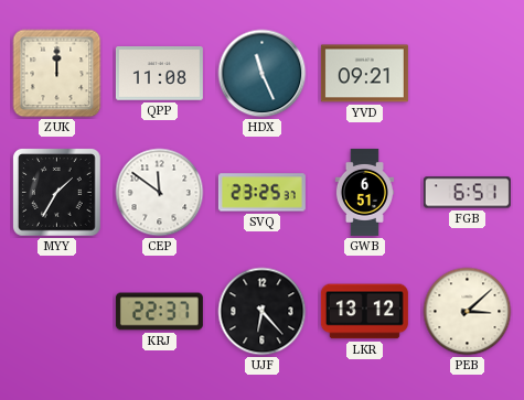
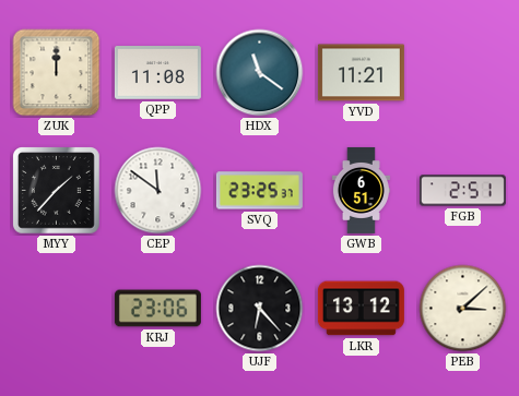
HDX: 11:26 -> 11:21
YVD: 09:21 -> 11:21
MYY: 1:35 -> 1:37
FGB: 6:51 -> 2:51
KRJ: 22:37 -> 23:06
